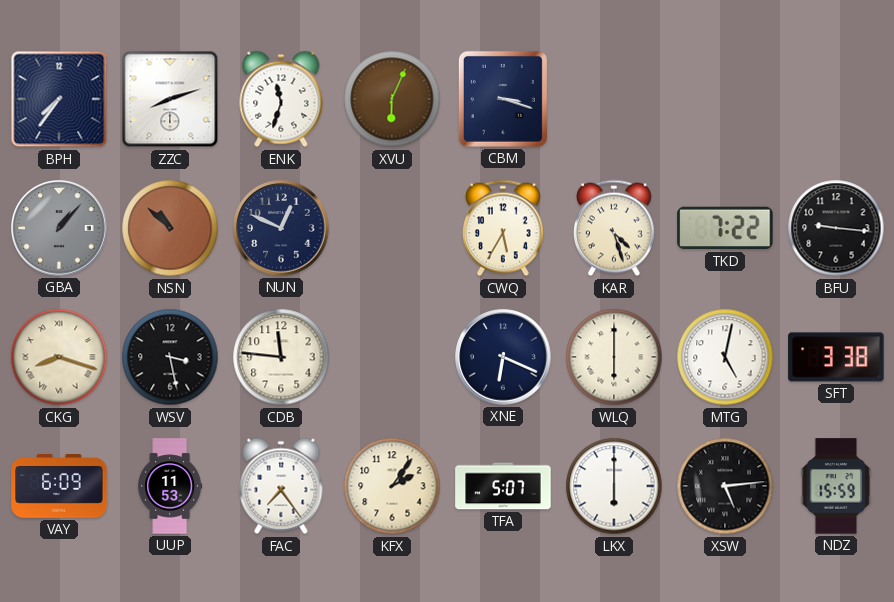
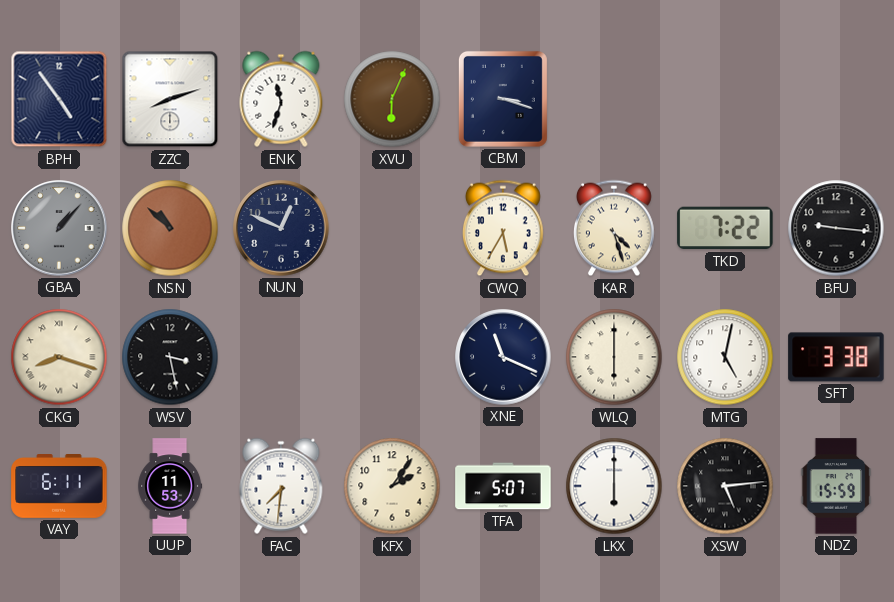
BPH: 7:36 -> 4:54
CDB: 11:46 -> none
XNE: 6:19 -> 11:19
VAY: 6:09 -> 6:11
FAC: 7:24 -> 7:31
